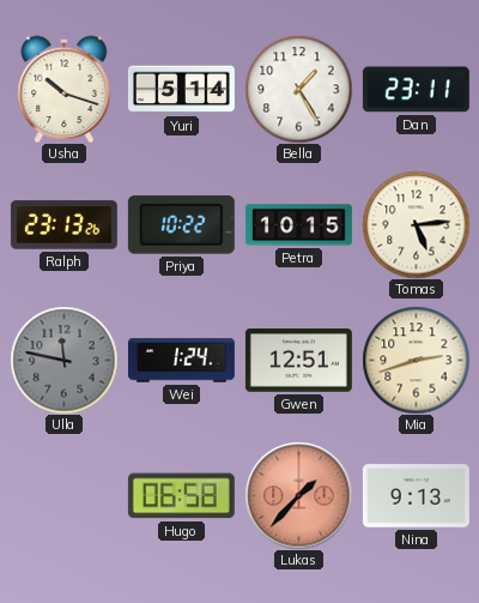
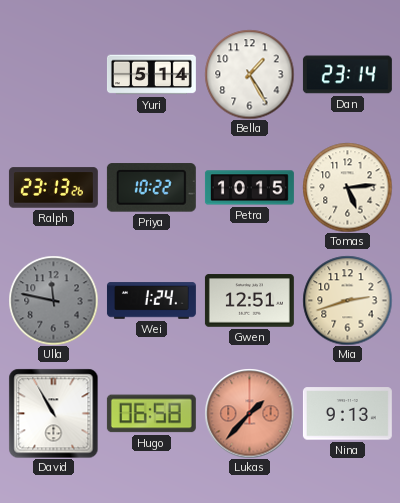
Usha: 10:18 -> none
Dan: 23:11 -> 23:14
David: none -> 10:55
